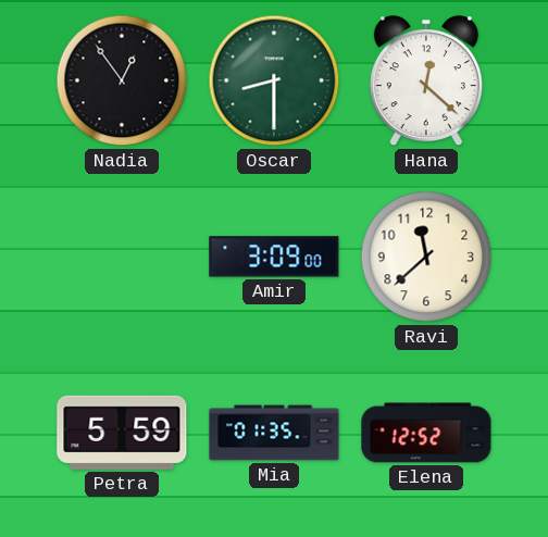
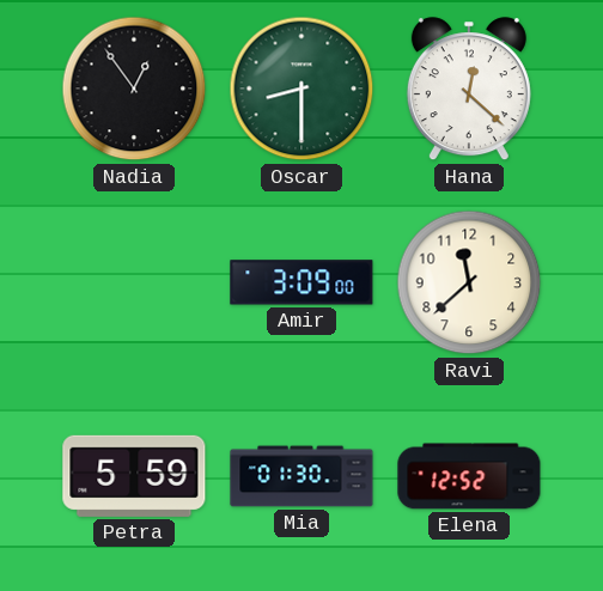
Mia: 01:35 -> 01:30
